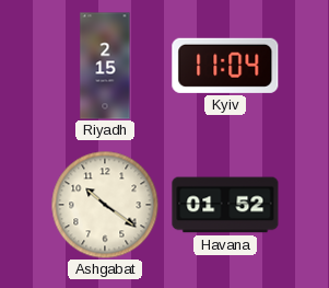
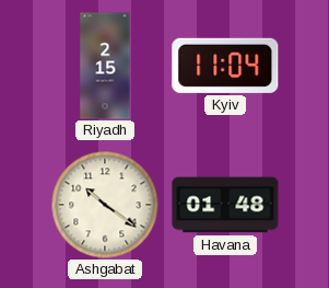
Havana: 01:52 -> 01:48
